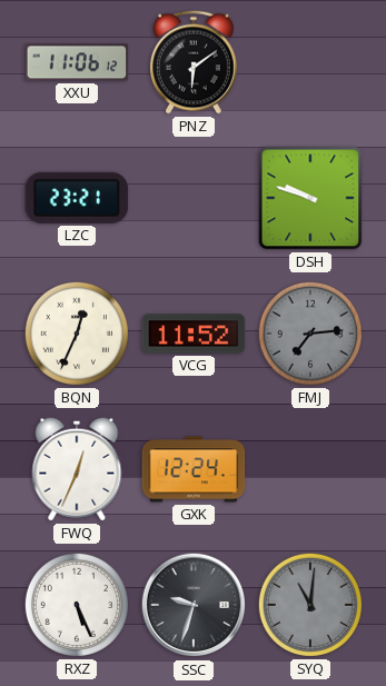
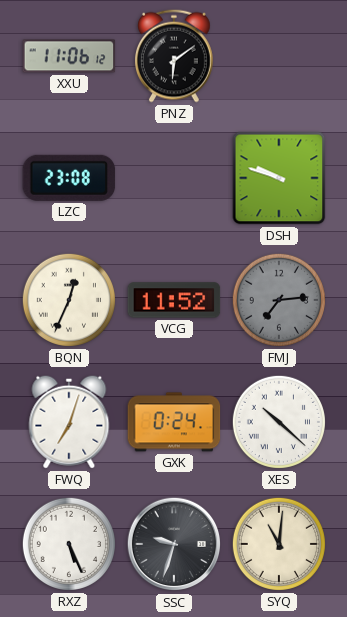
LZC: 23:21 -> 23:08
FWQ: 12:34 -> 7:03
GXK: 12:24 -> 0:24
XES: none -> 10:22
SYQ dial: grey -> cream
